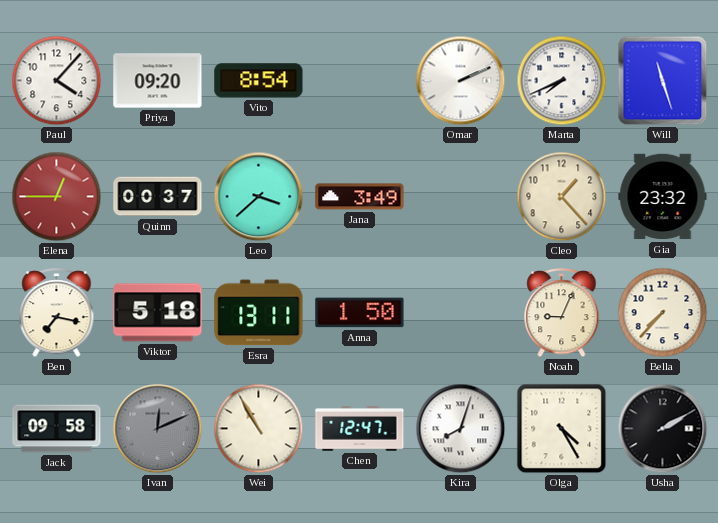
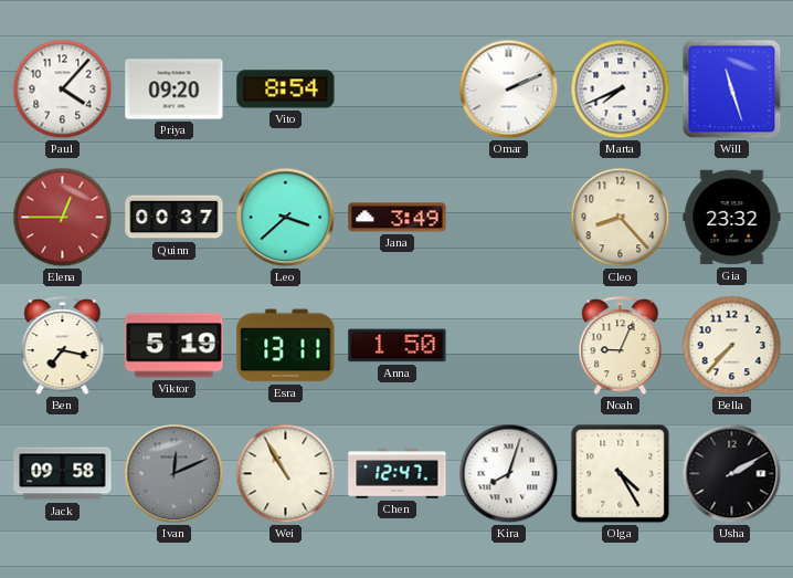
Cleo: 1:23 -> 8:23
Viktor: 5:18 -> 5:19
